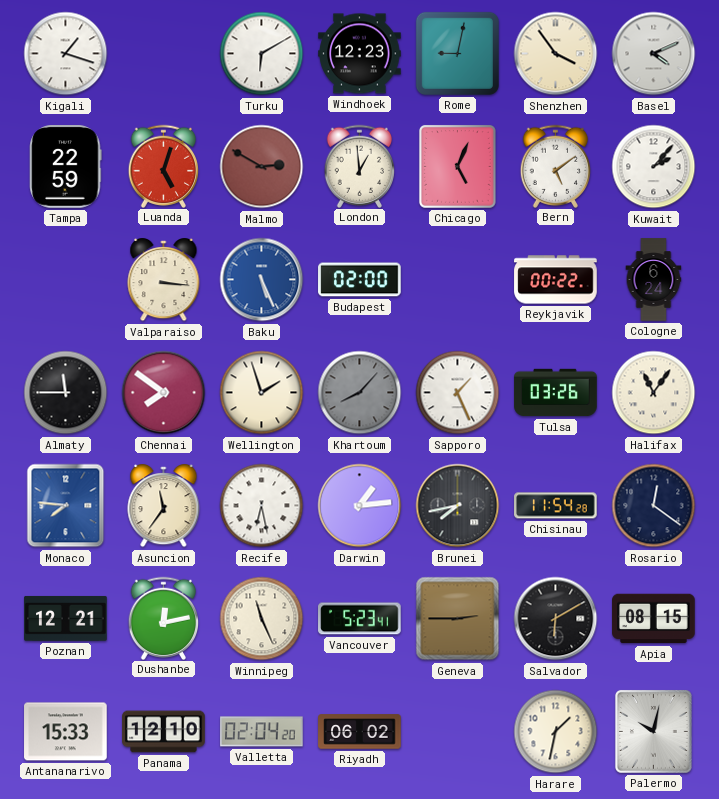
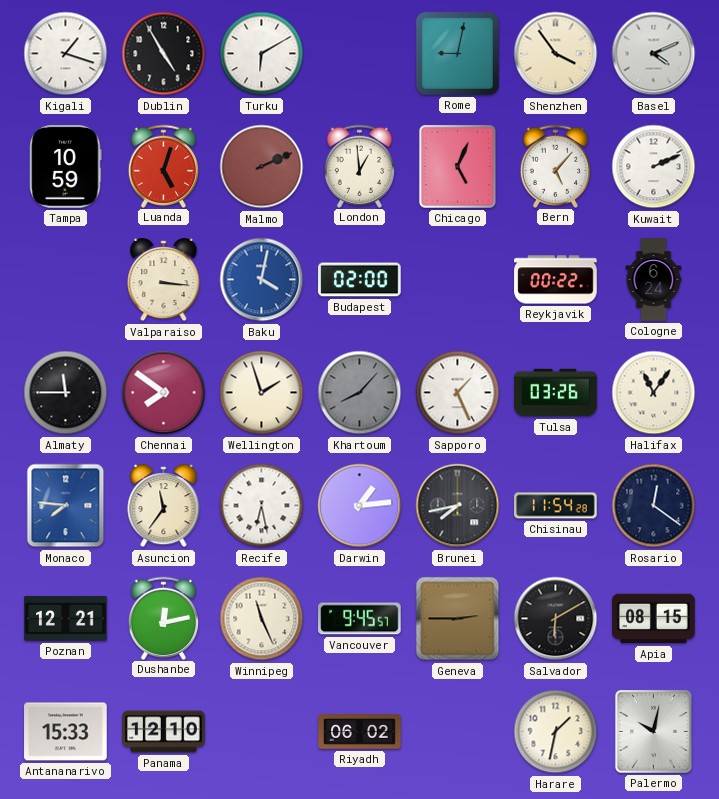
Dublin: none -> 4:55
Windhoek: 12:23 -> none
Tampa: 22:59 -> 10:59
Malmo: 2:50 -> 2:11
Bern: 5:09 -> 5:07
Kuwait: 2:07 -> 2:11
Baku: 5:26 -> 4:02
Vancouver: 5:23 -> 9:45
Valletta: 02:04 -> none
